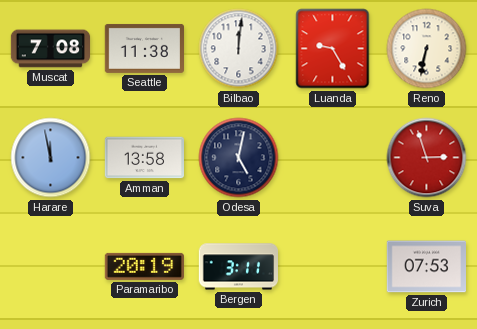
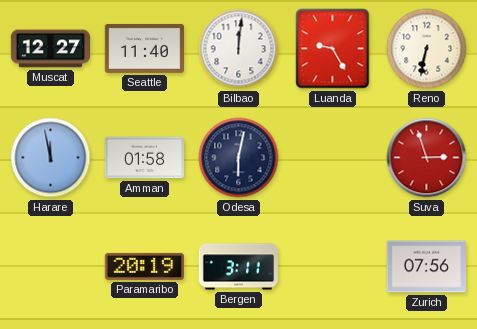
Muscat: 7:08 -> 12:27
Seattle: 11:38 -> 11:40
Amman: 13:58 -> 01:58
Odesa: 5:02 -> 6:02
Zurich: 07:53 -> 07:56
